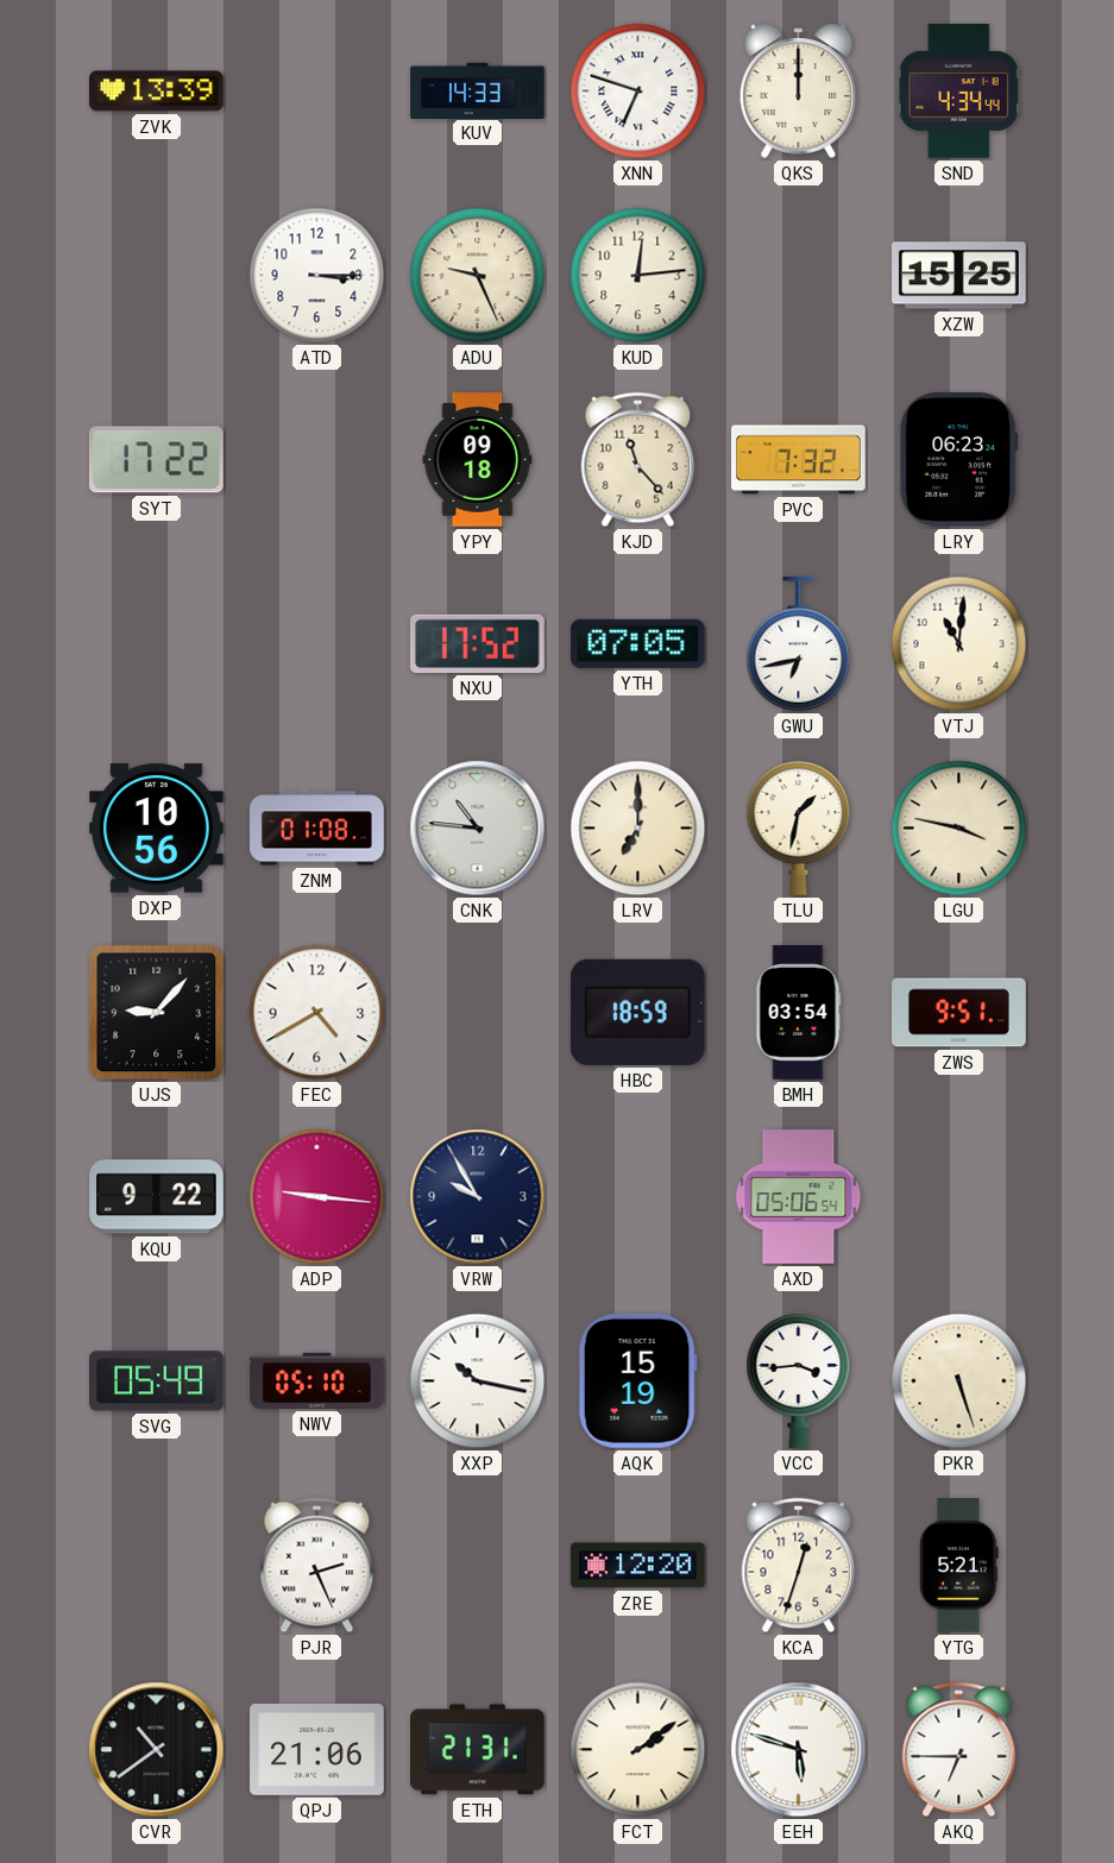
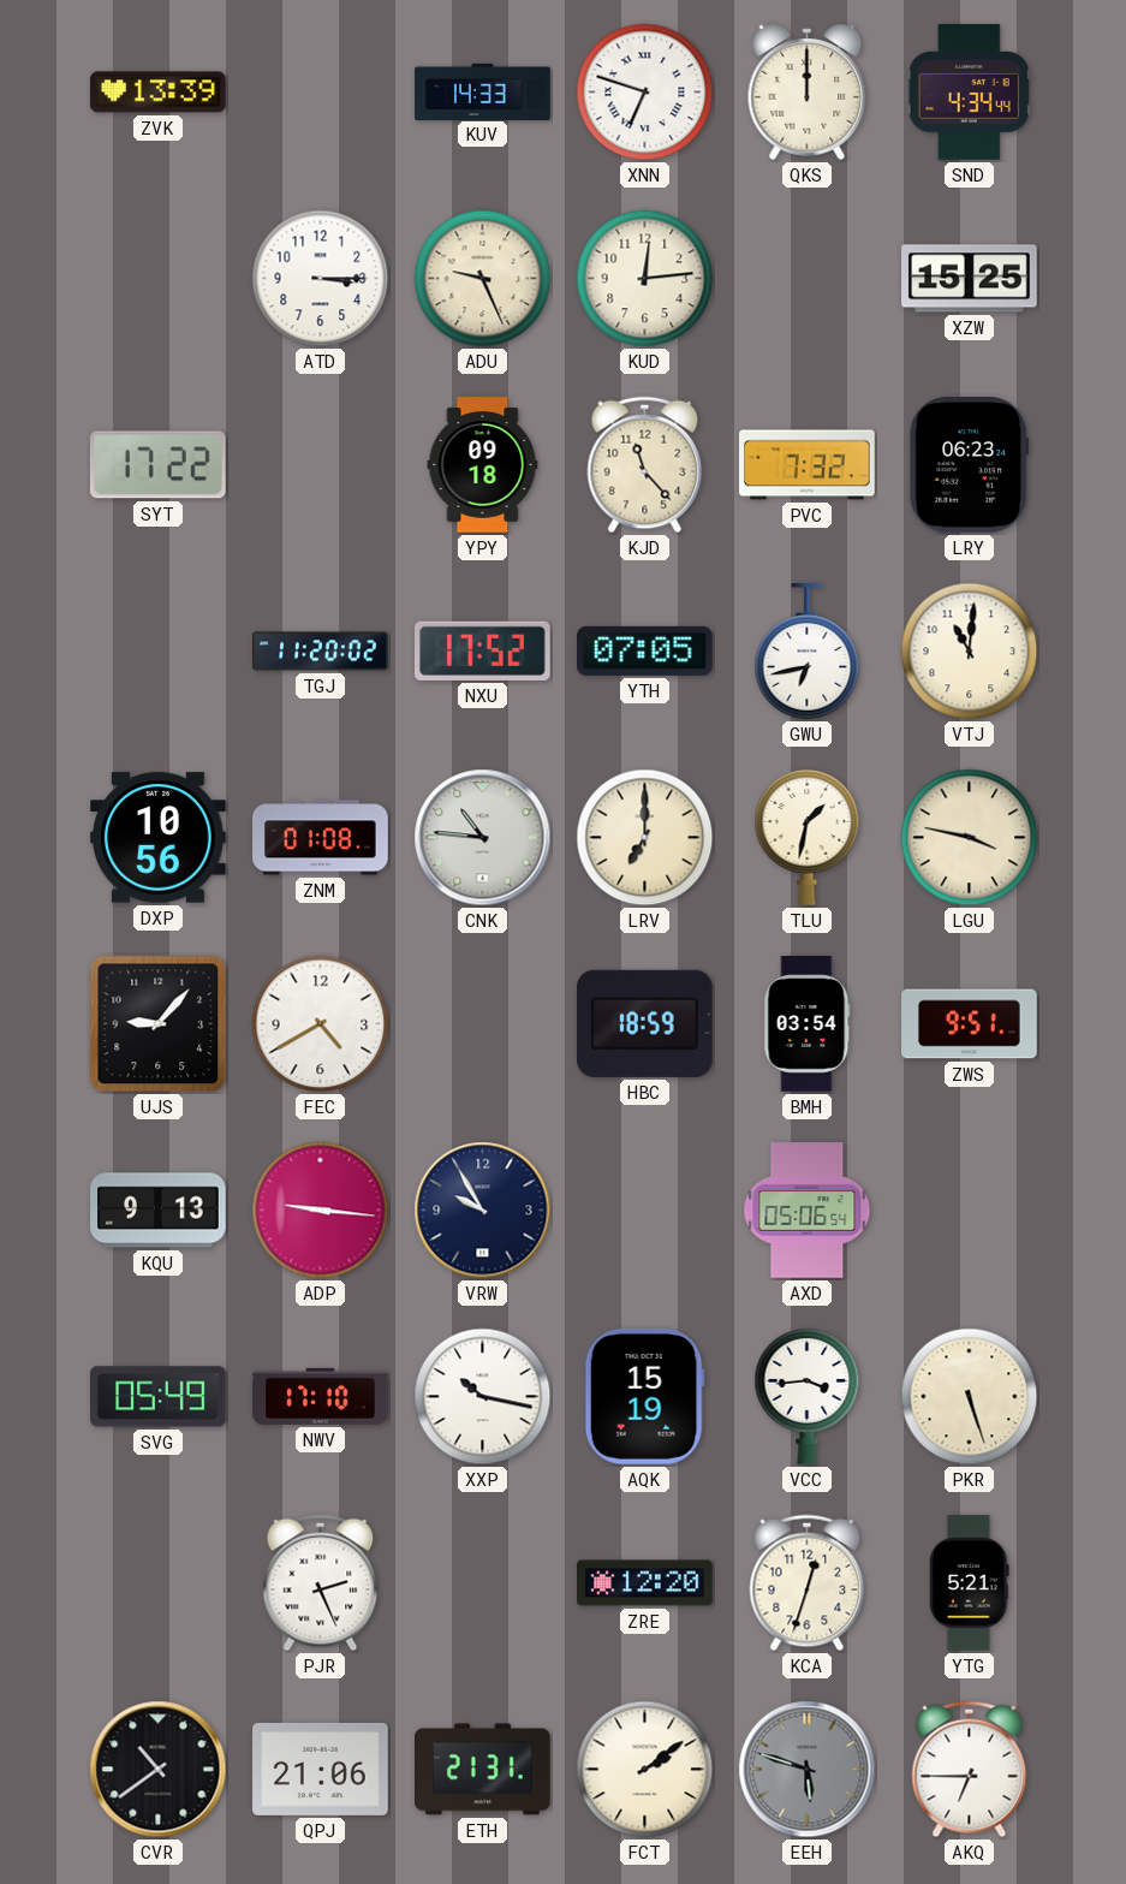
TGJ: none -> 11:20
KQU: 9:22 -> 9:13
NWV: 05:10 -> 17:10
EEH dial: white -> grey
